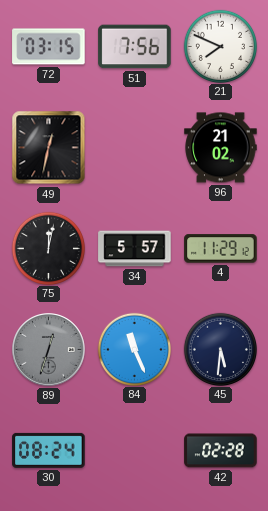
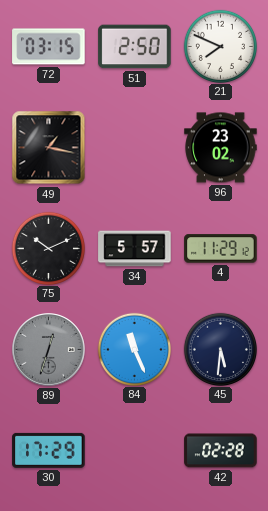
51: 7:56 -> 2:50
49: 12:32 -> 1:17
96: 21:02 -> 23:02
75: 12:02 -> 10:11
30: 08:24 -> 17:29
